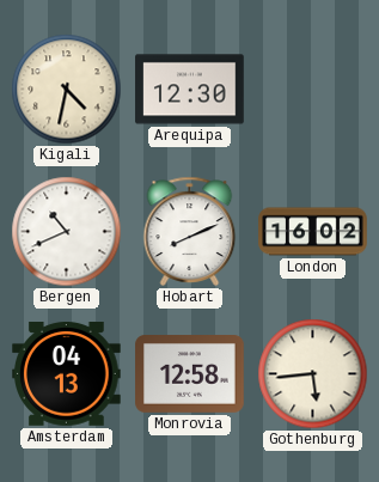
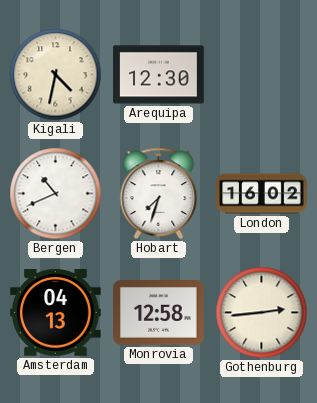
Hobart: 8:11 -> 7:33
Gothenburg: 5:44 -> 2:44
